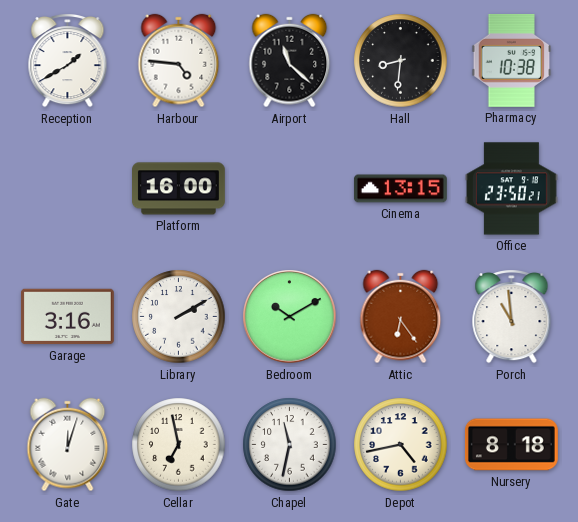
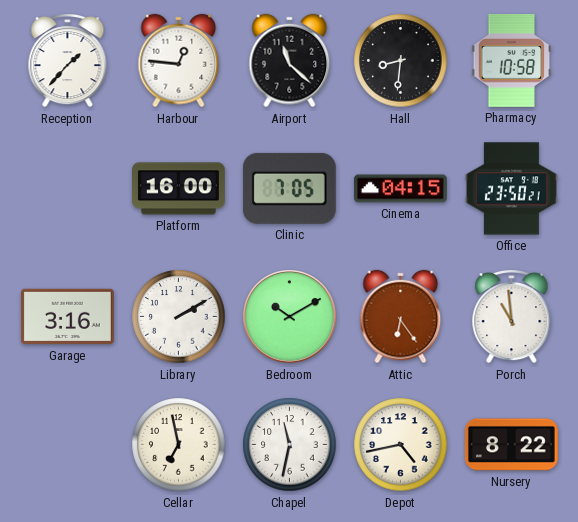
Reception: 1:40 -> 1:37
Harbour: 4:46 -> 12:46
Pharmacy: 10:38 -> 10:58
Clinic: none -> 7:05
Cinema: 13:15 -> 04:15
Gate: 12:03 -> none
Nursery: 8:18 -> 8:22
